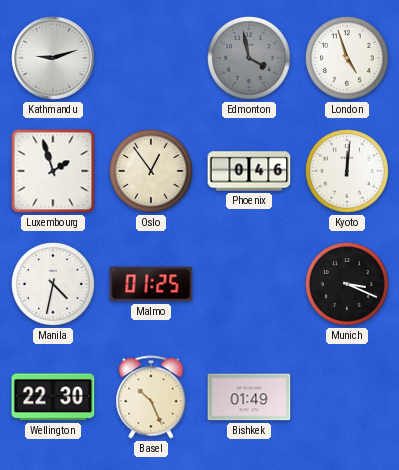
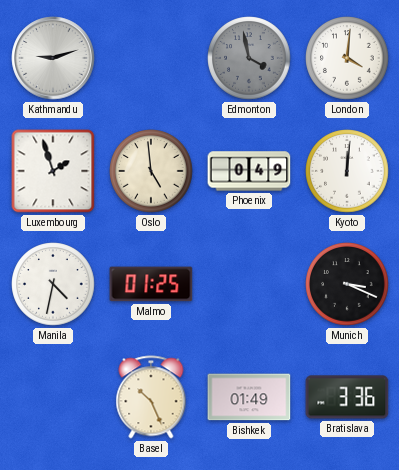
London: 4:57 -> 4:01
Oslo: 12:54 -> 4:59
Phoenix: 0:46 -> 0:49
Wellington: 22:30 -> none
Bratislava: none -> 3:36
